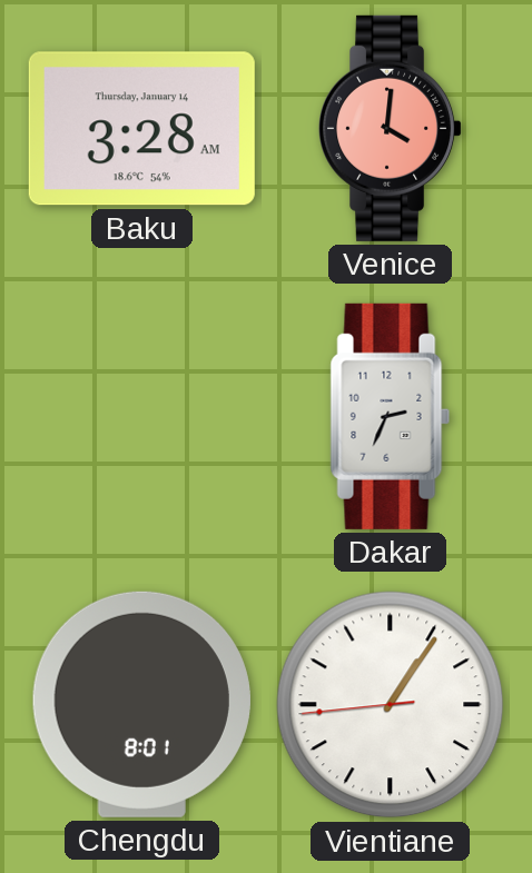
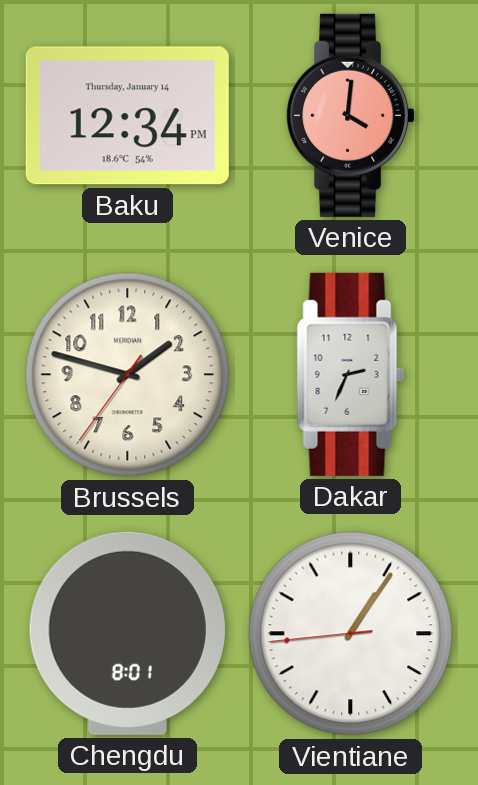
Baku: 3:28 -> 12:34
Brussels: none -> 1:47
